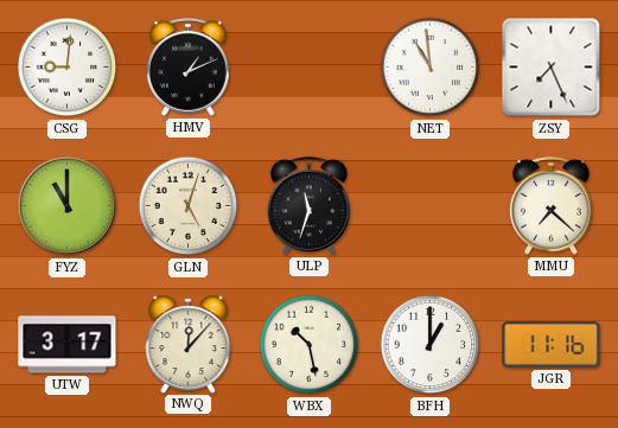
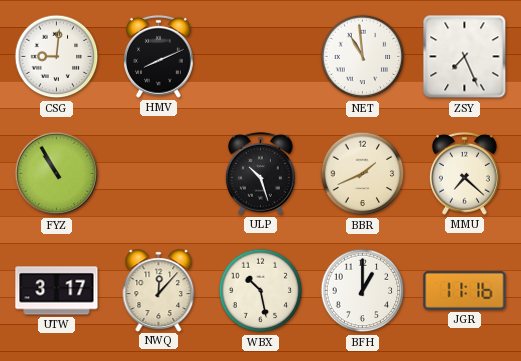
HMV: 1:11 -> 8:11
FYZ: 11:00 -> 10:55
GLN: 5:03 -> none
ULP: 11:33 -> 10:27
BBR: none -> 1:41
